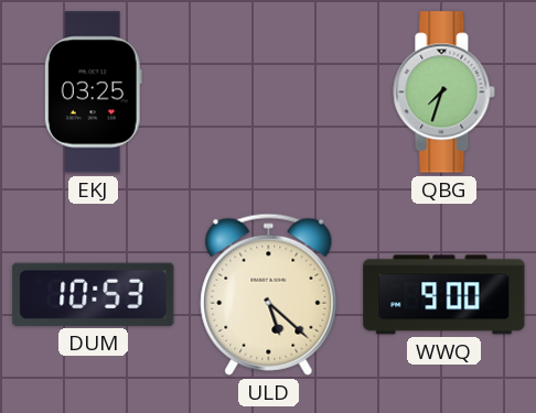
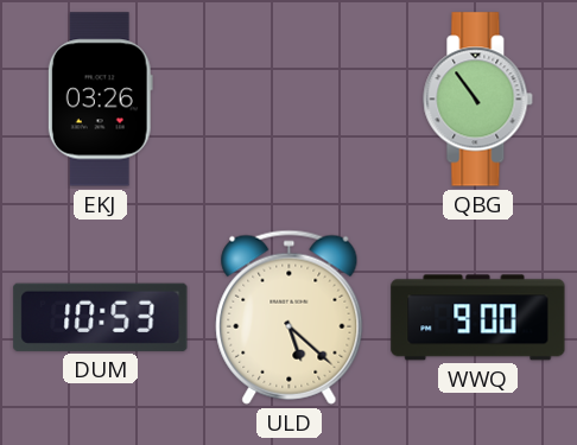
EKJ: 03:25 -> 03:26
QBG: 7:33 -> 10:54
